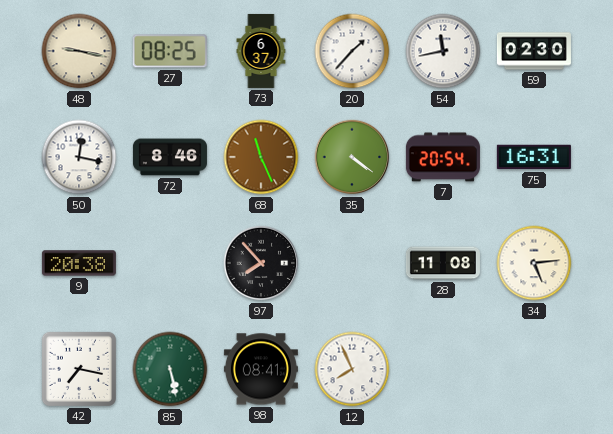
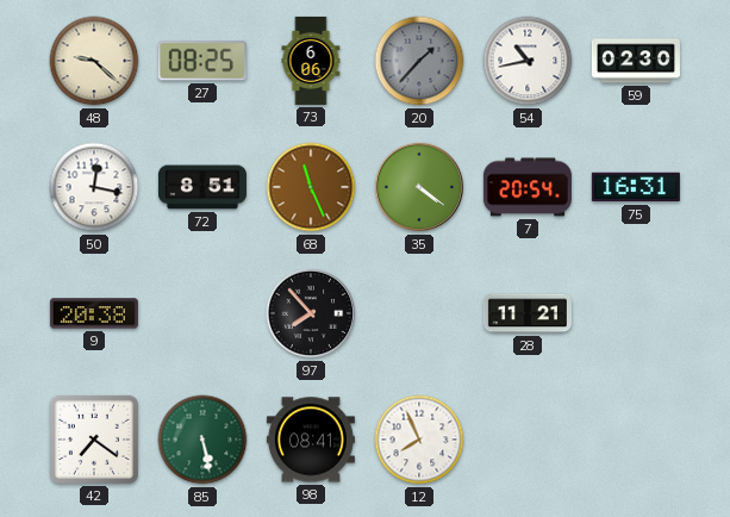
48: 9:17 -> 9:22
73: 6:37 -> 6:06
20 dial: white -> grey
54: 11:43 -> 10:43
72: 8:46 -> 8:51
28: 11:08 -> 11:21
34: 5:14 -> none
42: 7:17 -> 7:21
